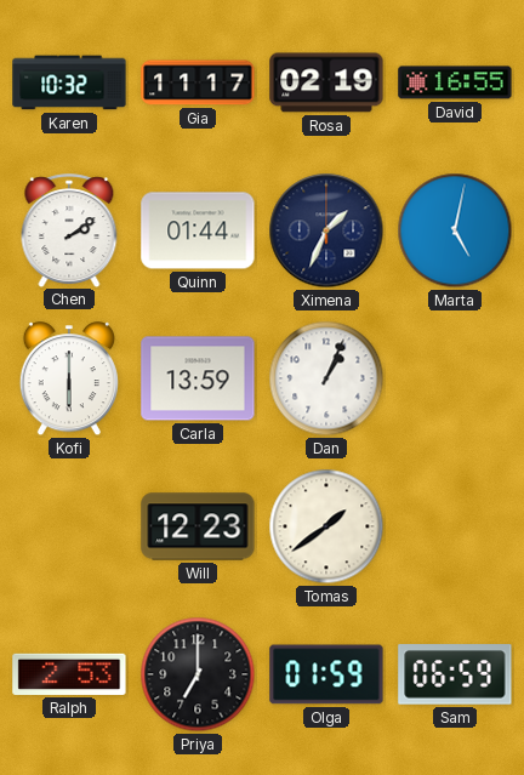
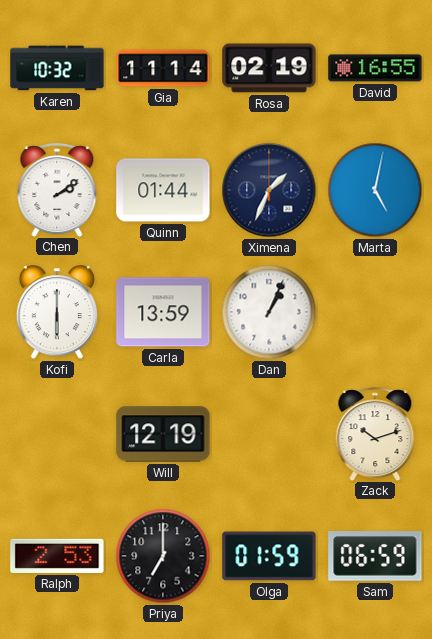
Gia: 11:17 -> 11:14
Will: 12:23 -> 12:19
Tomas: 1:39 -> none
Zack: none -> 10:12
